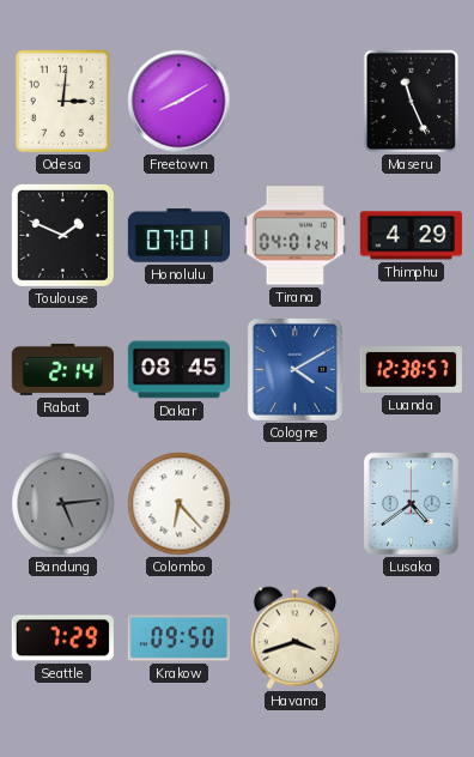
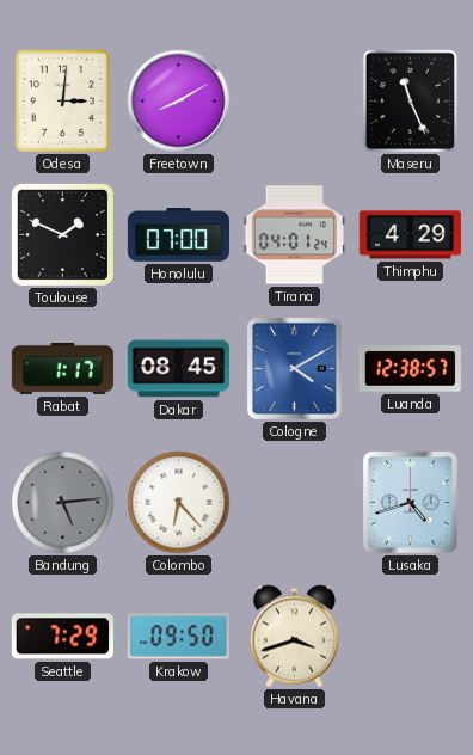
Honolulu: 07:01 -> 07:00
Rabat: 2:14 -> 1:17
Lusaka: 4:39 -> 4:42
